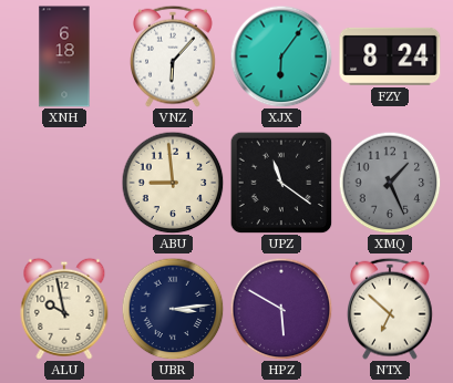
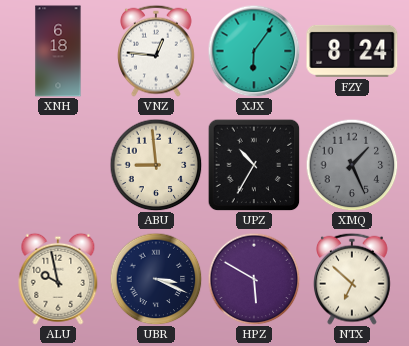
VNZ: 6:07 -> 12:46
UPZ: 11:21 -> 10:35
UBR: 3:14 -> 3:19
